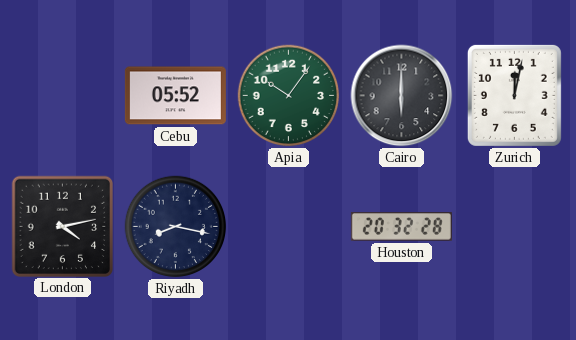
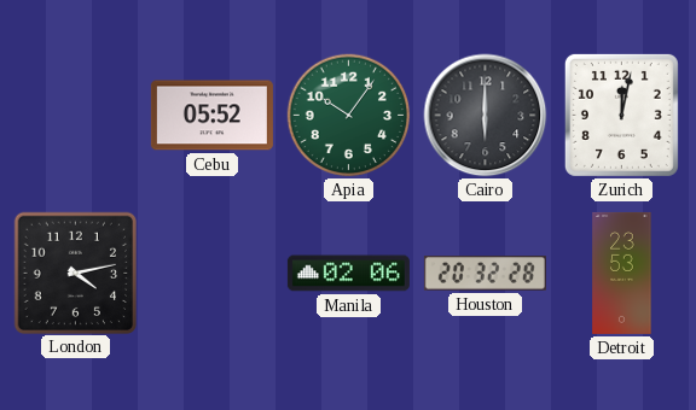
Riyadh: 8:17 -> none
Manila: none -> 02:06
Detroit: none -> 23:53
